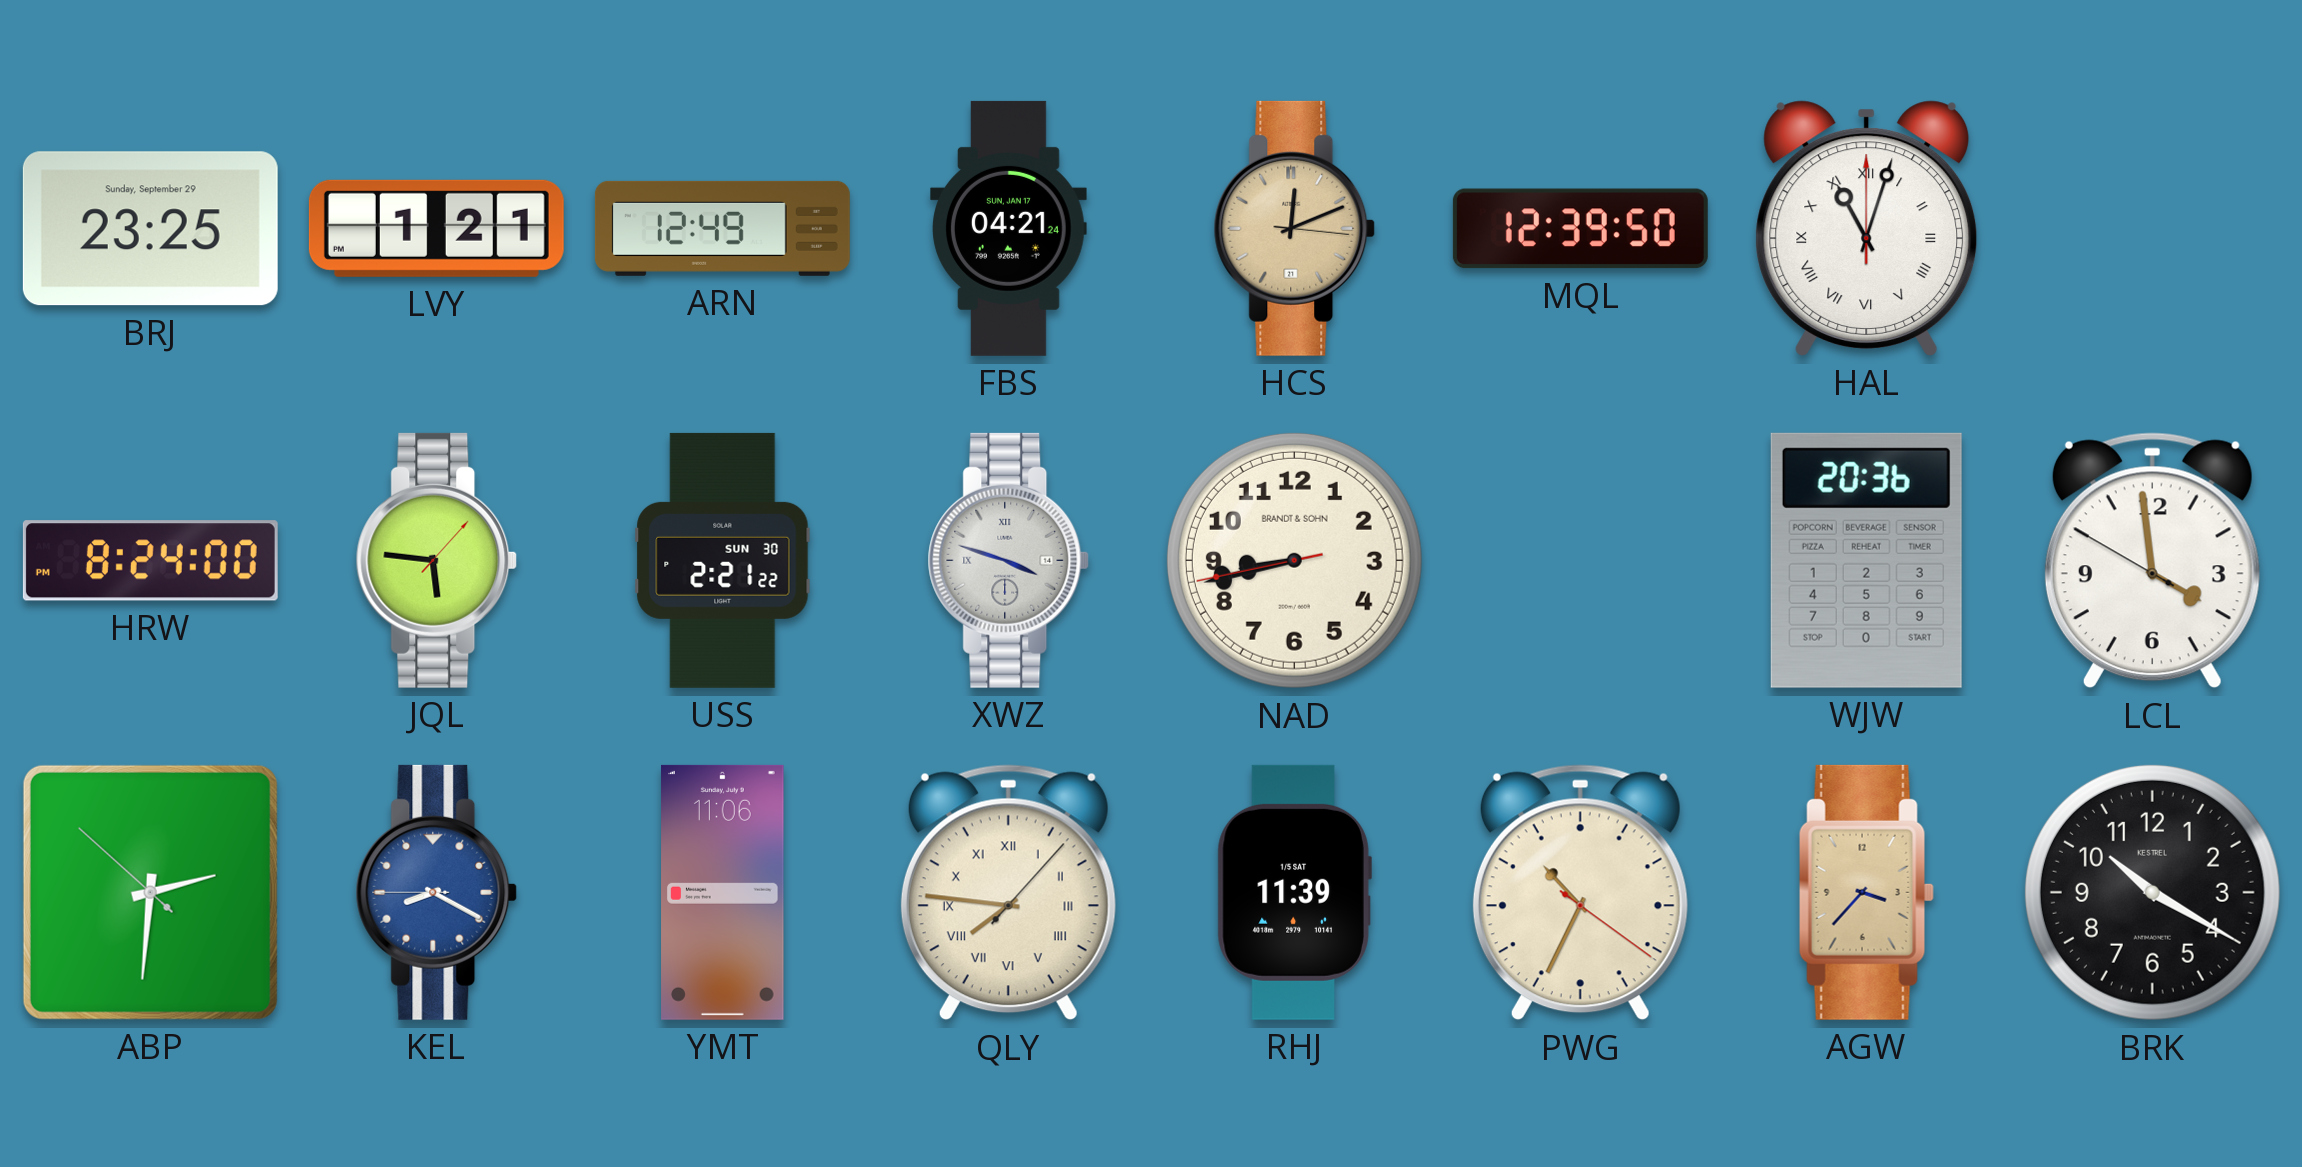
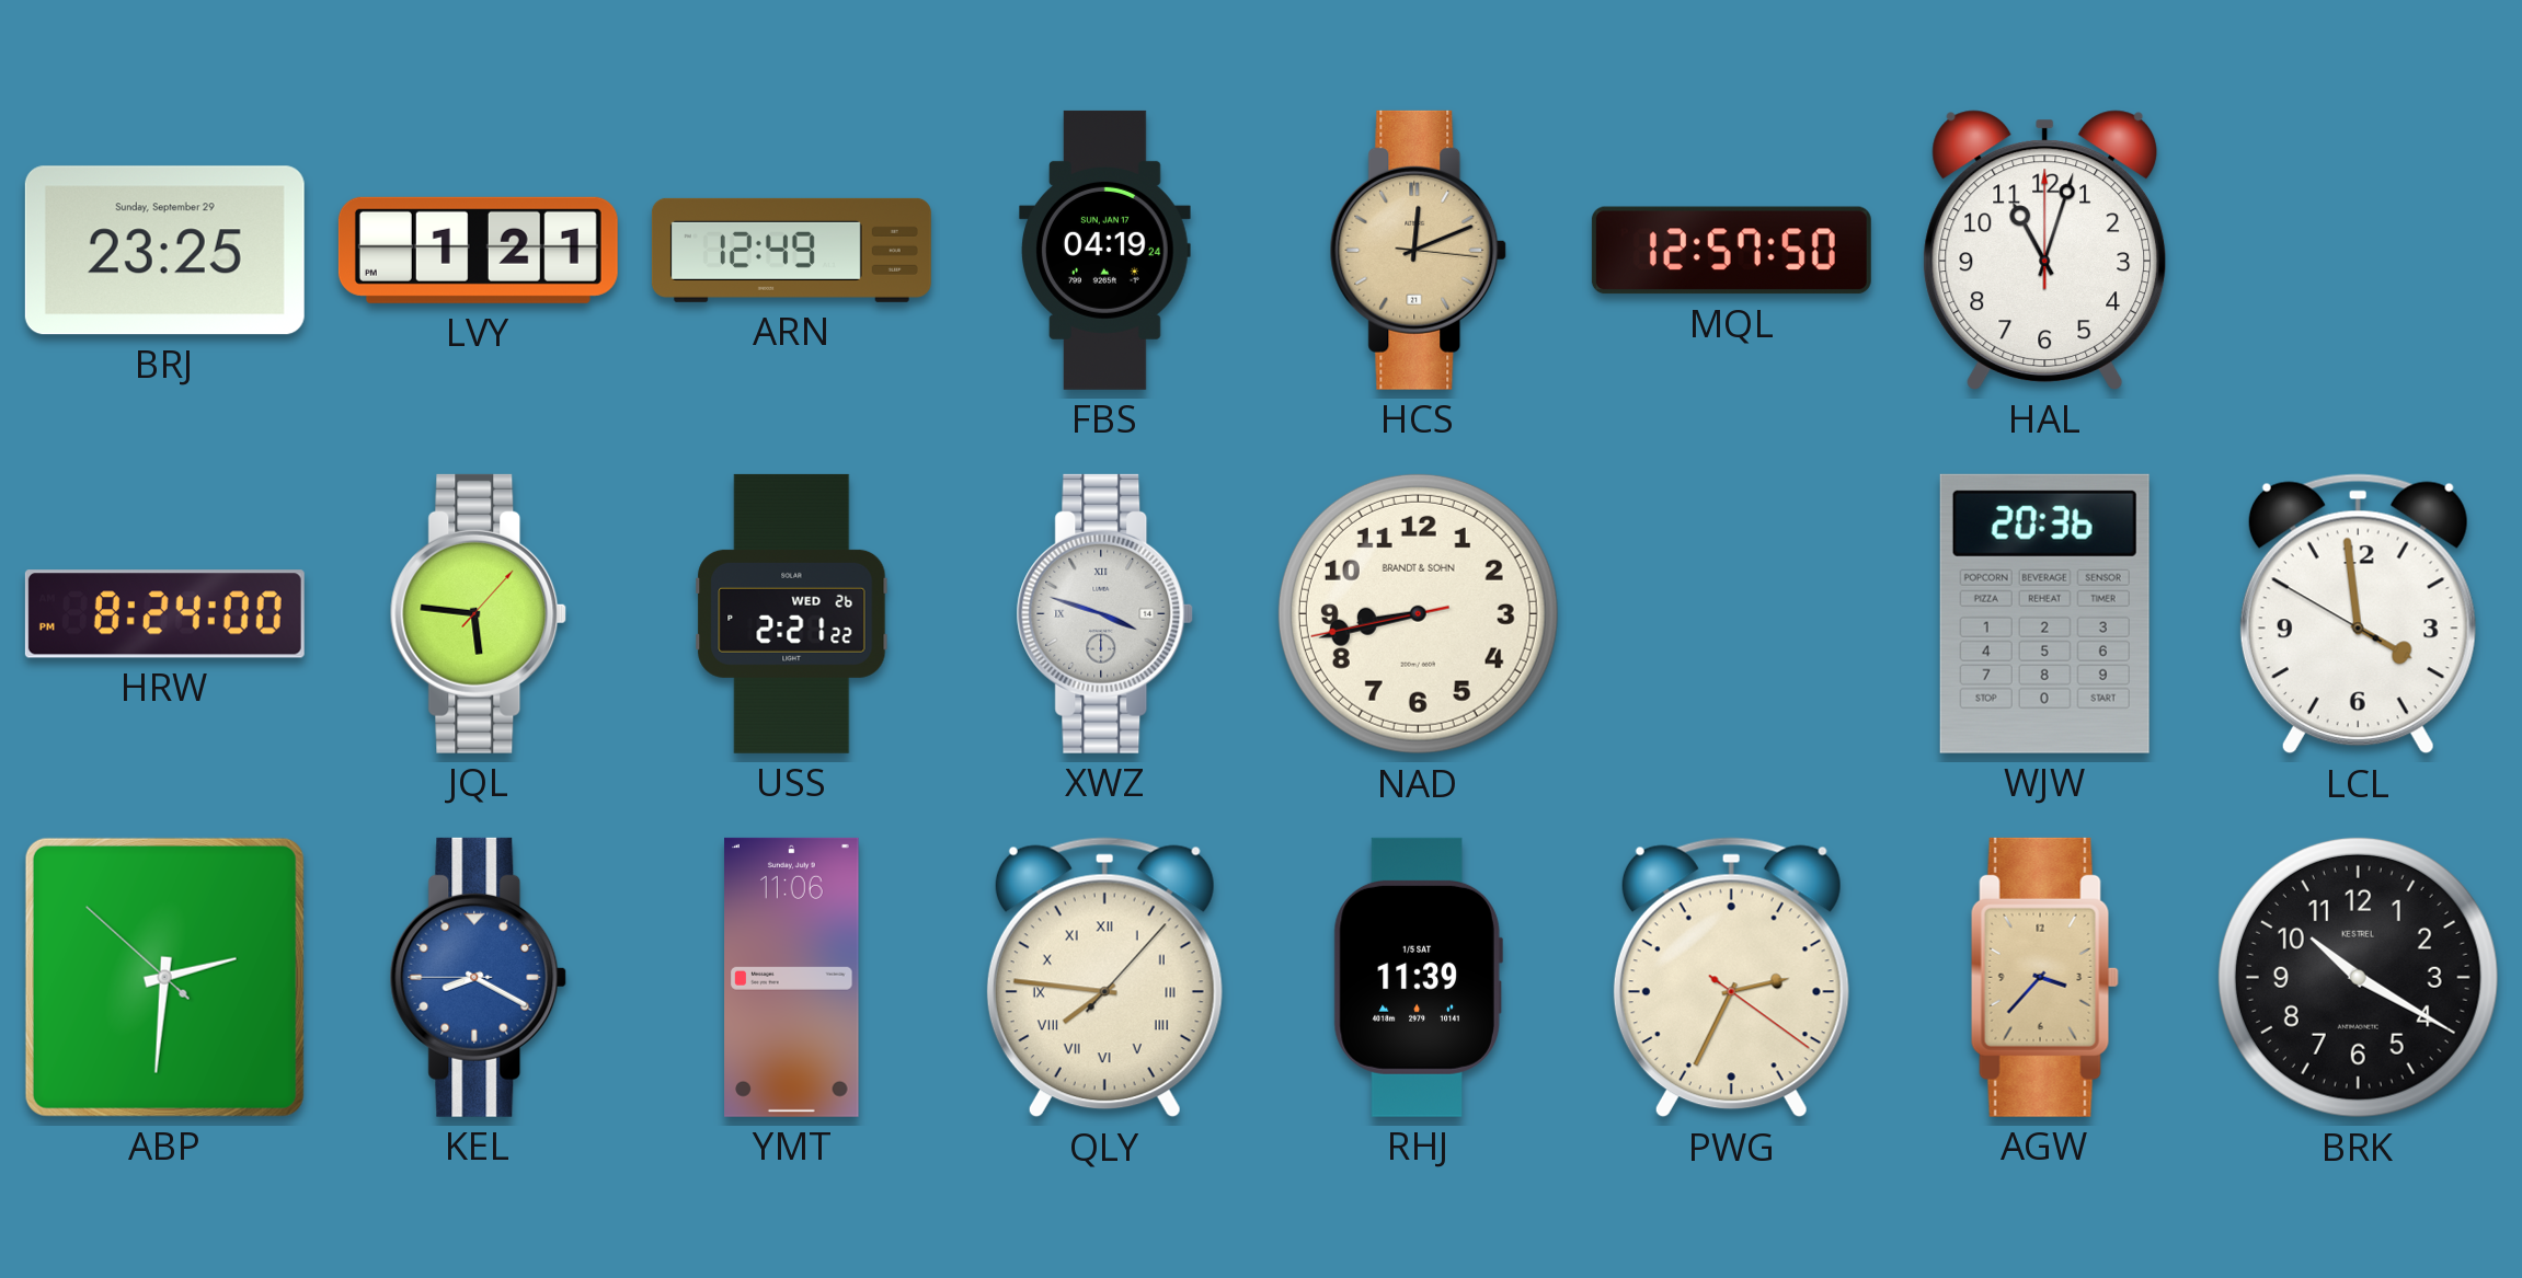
FBS: 04:21 -> 04:19
MQL: 12:39 -> 12:57
HAL numerals: Roman -> Arabic
USS date: SUN 30 -> WED 26
PWG: 10:34 -> 2:34
